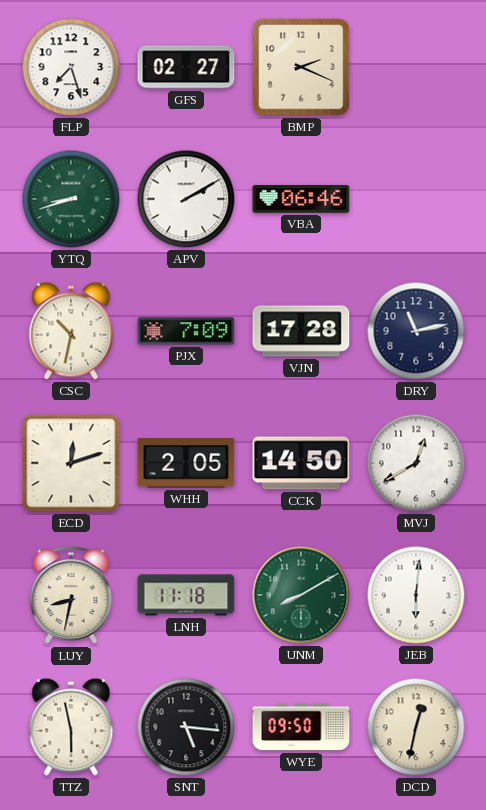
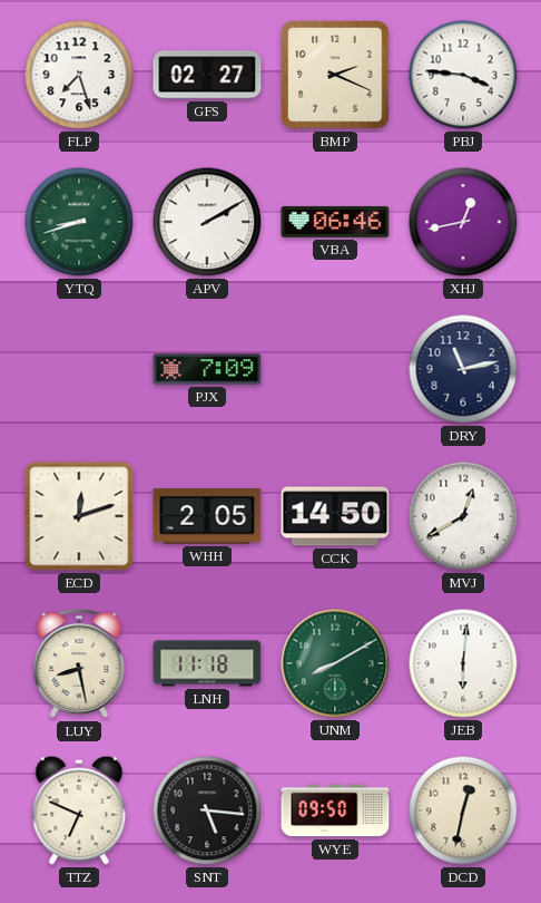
PBJ: none -> 3:46
XHJ: none -> 12:43
CSC: 10:32 -> none
VJN: 17:28 -> none
LUY: 8:32 -> 8:28
TTZ: 5:58 -> 6:49
